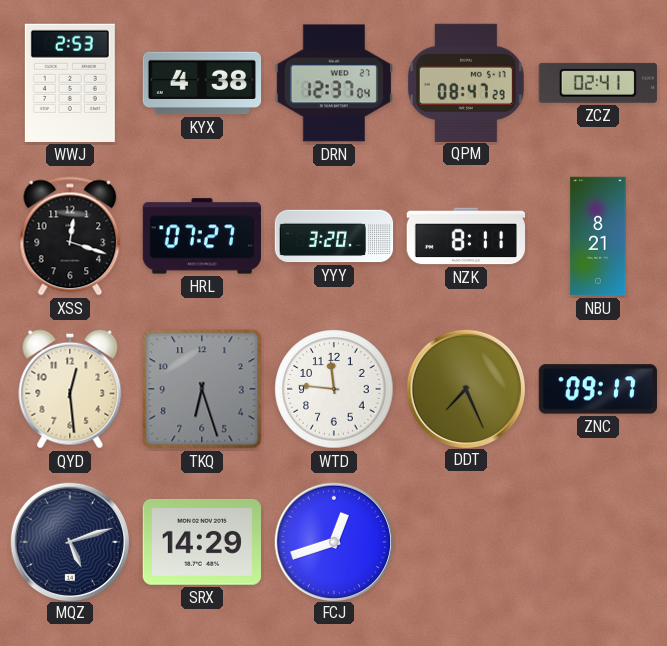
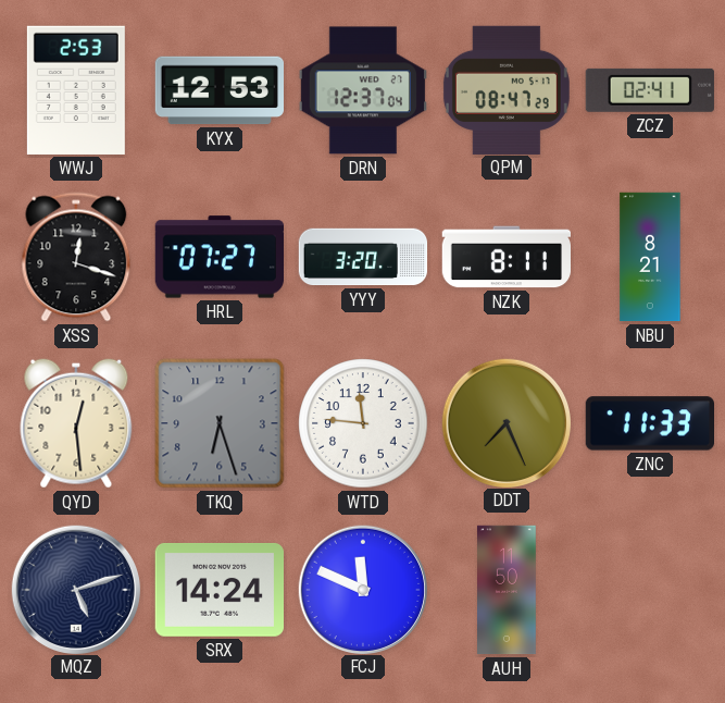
KYX: 4:38 -> 12:53
ZNC: 09:17 -> 11:33
SRX: 14:29 -> 14:24
FCJ: 12:42 -> 11:49
AUH: none -> 11:50
